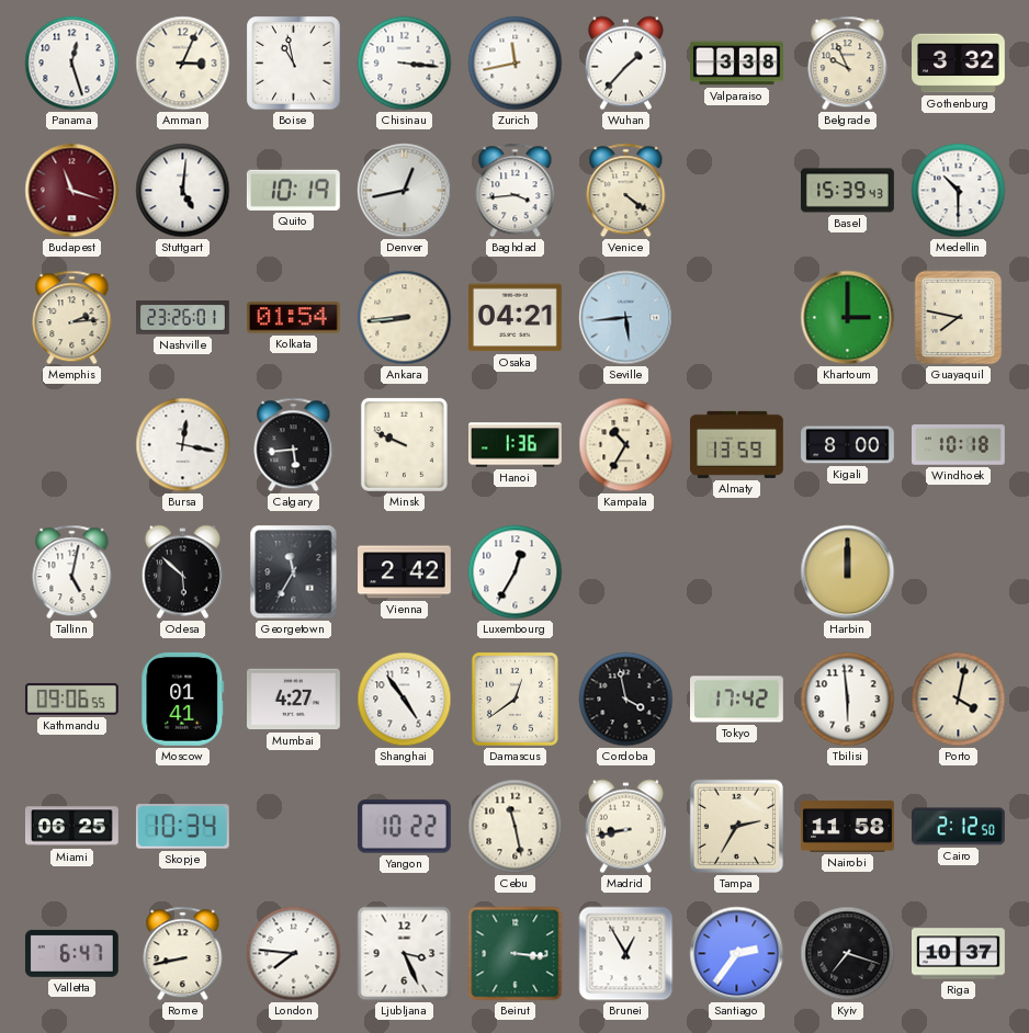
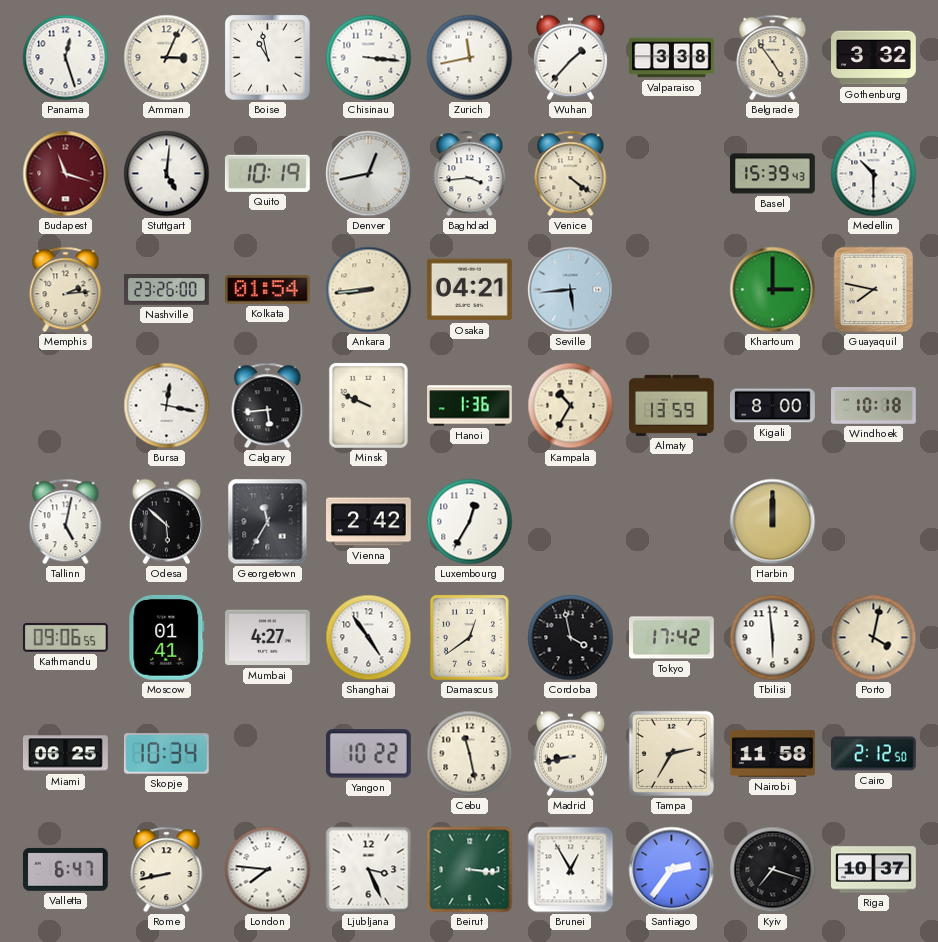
Belgrade: 9:56 -> 4:54
Nashville: 23:26:01 -> 23:26:00
